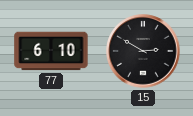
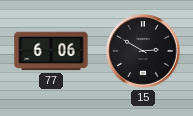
77: 6:10 -> 6:06
